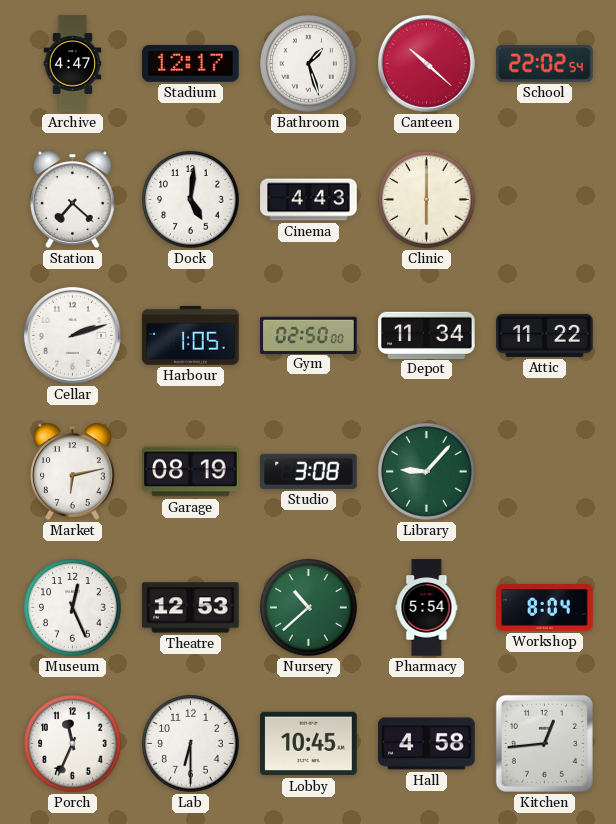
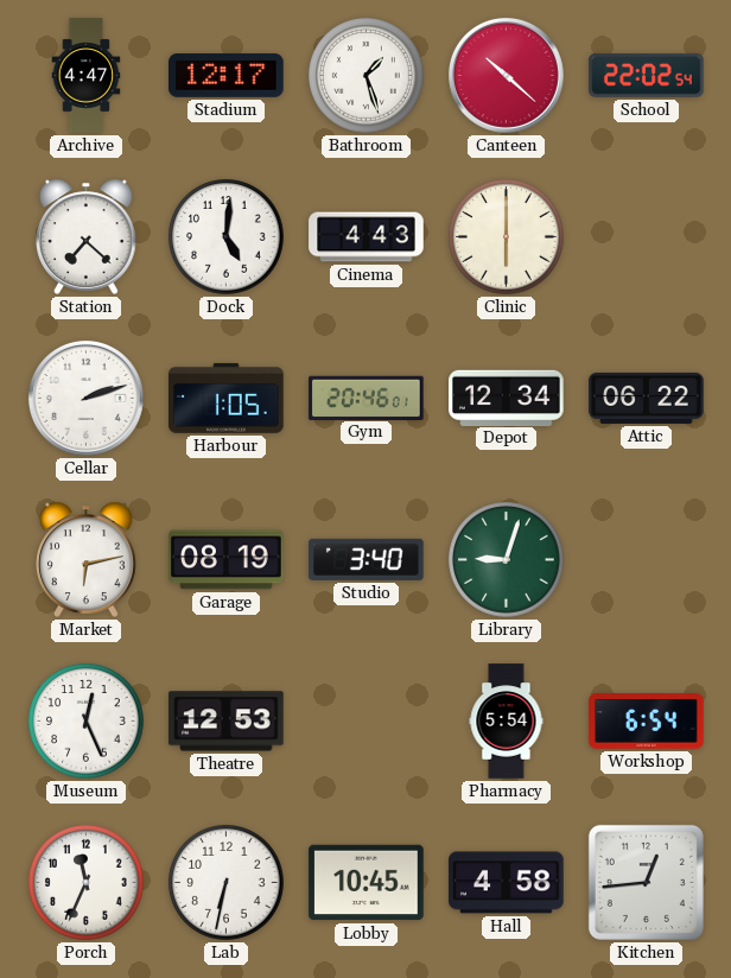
Gym: 02:50 -> 20:46
Depot: 11:34 -> 12:34
Attic: 11:22 -> 06:22
Studio: 3:08 -> 3:40
Library: 9:07 -> 9:03
Nursery: 10:38 -> none
Workshop: 8:04 -> 6:54
Lab: 6:30 -> 6:32
